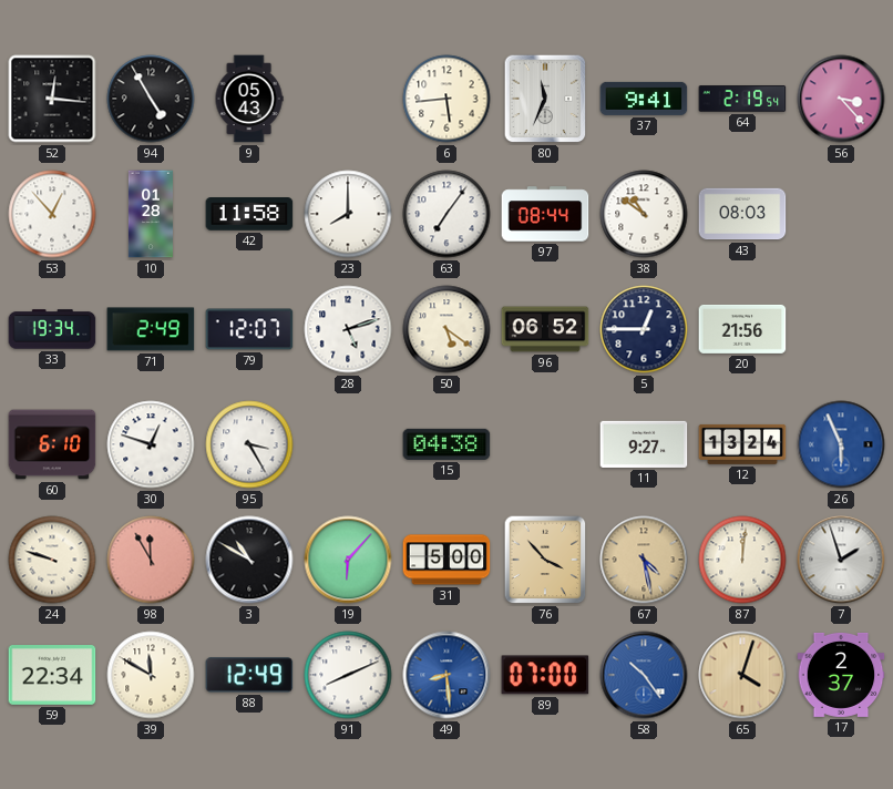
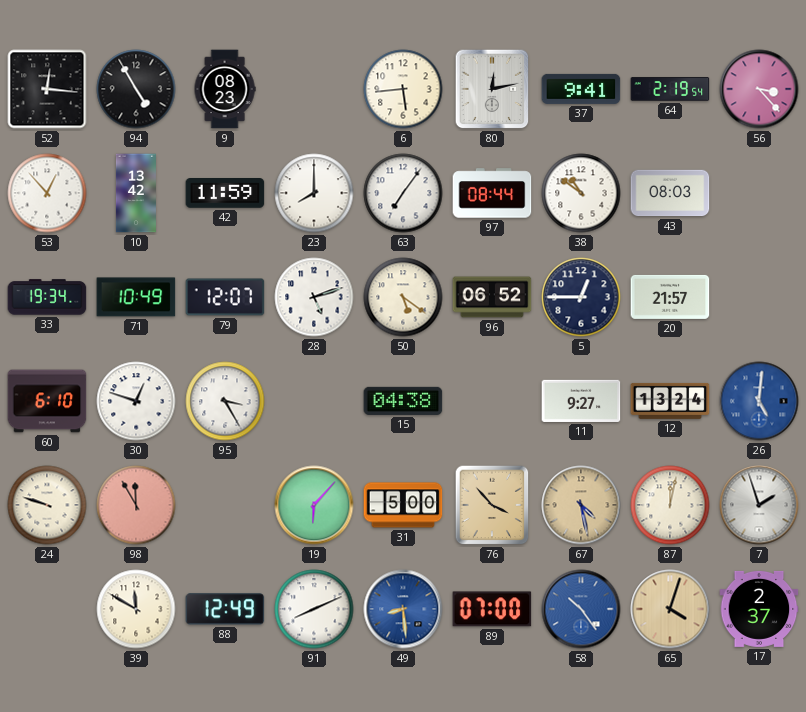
9: 05:43 -> 08:23
80: 11:34 -> 12:13
10: 01:28 -> 13:42
42: 11:58 -> 11:59
71: 2:49 -> 10:49
20: 21:56 -> 21:57
26: 5:56 -> 5:01
3: 10:50 -> none
87: 12:01 -> 12:02
59: 22:34 -> none
